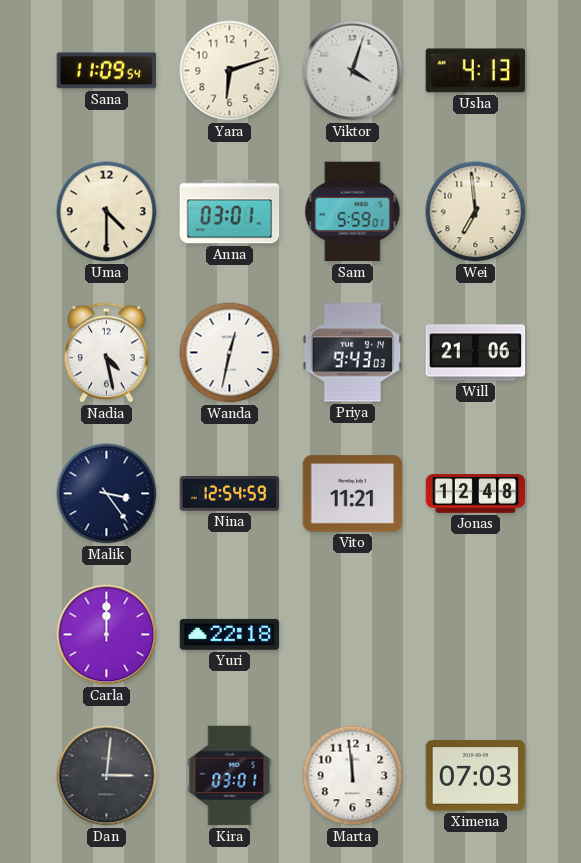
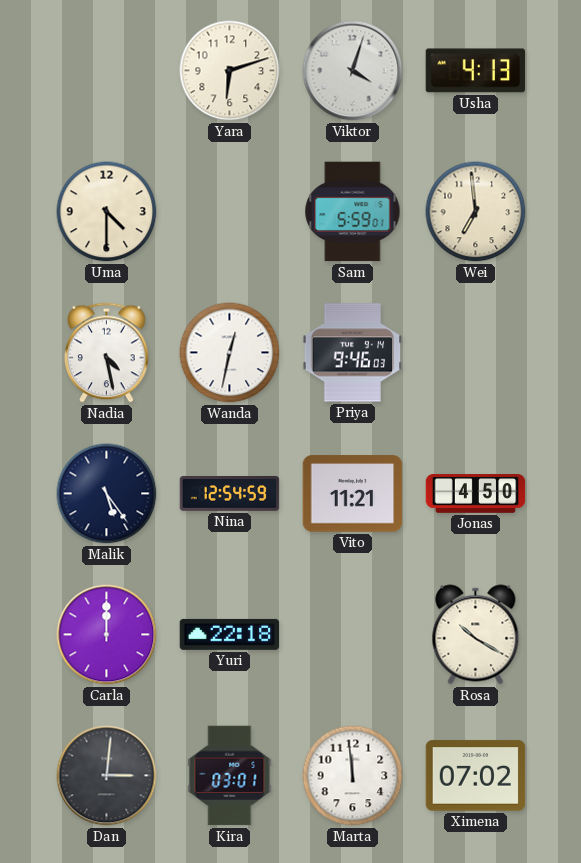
Sana: 11:09 -> none
Anna: 03:01 -> none
Priya: 9:43 -> 9:46
Will: 21:06 -> none
Malik: 3:24 -> 5:24
Jonas: 12:48 -> 4:50
Rosa: none -> 10:20
Ximena: 07:03 -> 07:02
